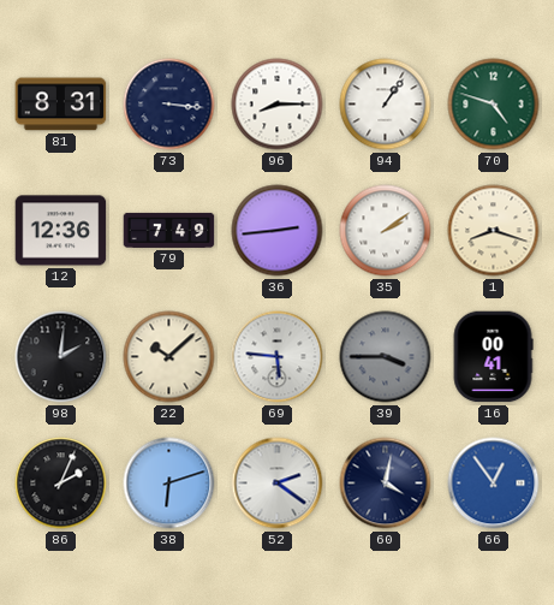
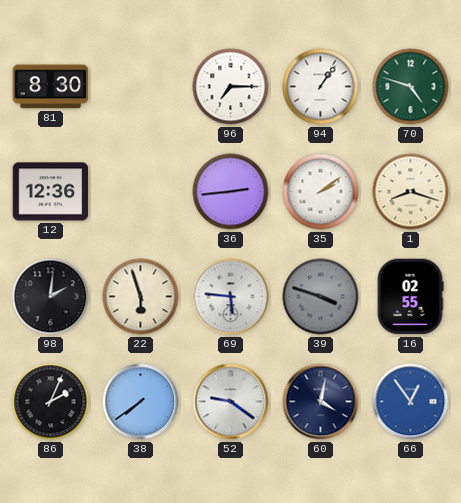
81: 8:31 -> 8:30
73: 3:16 -> none
96: 8:15 -> 7:15
79: 7:49 -> none
22: 10:08 -> 5:57
39: 3:45 -> 3:48
16: 00:41 -> 02:55
38: 6:12 -> 7:39
52: 2:21 -> 9:21
